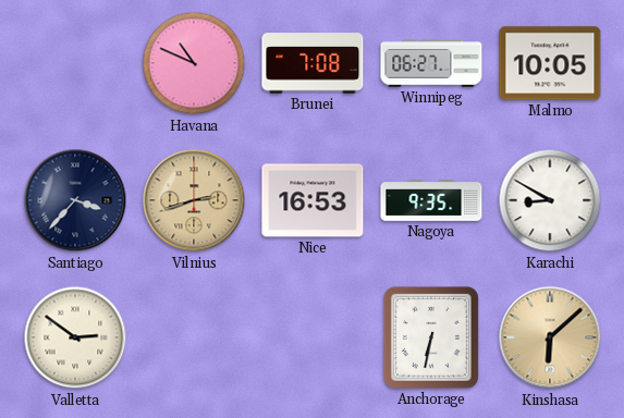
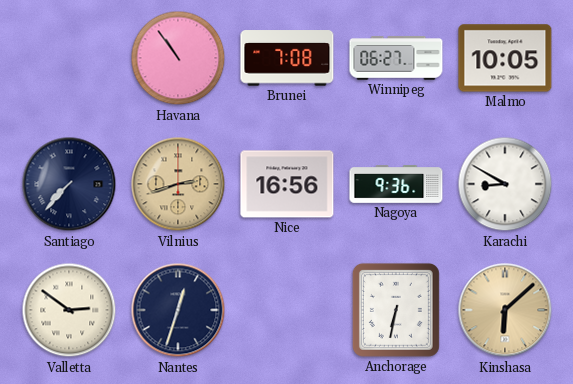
Havana: 10:49 -> 10:54
Santiago: 3:37 -> 7:37
Nice: 16:53 -> 16:56
Nagoya: 9:35 -> 9:36
Nantes: none -> 12:33
